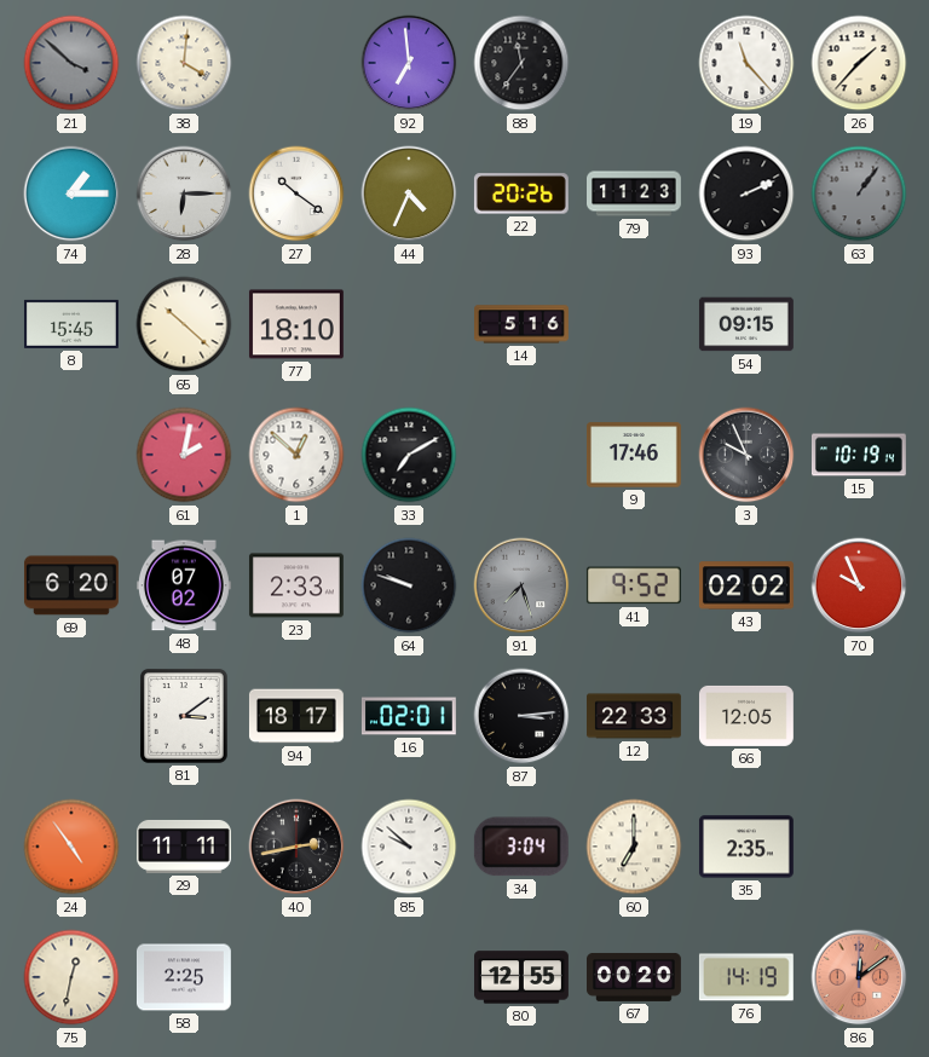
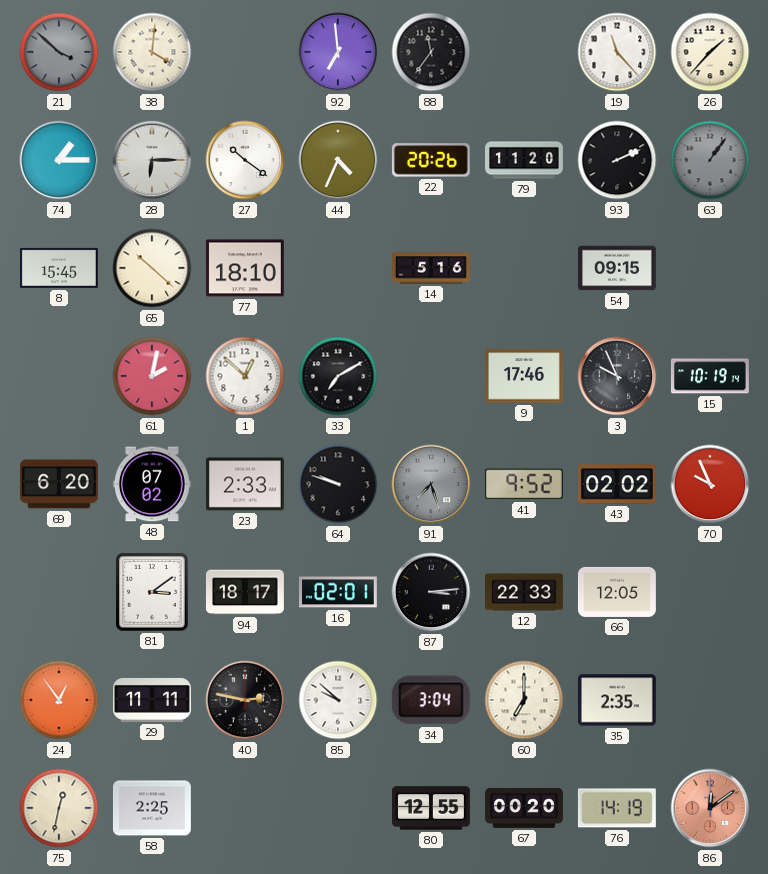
79: 11:23 -> 11:20
24: 4:54 -> 12:54
40: 2:43 -> 2:47
